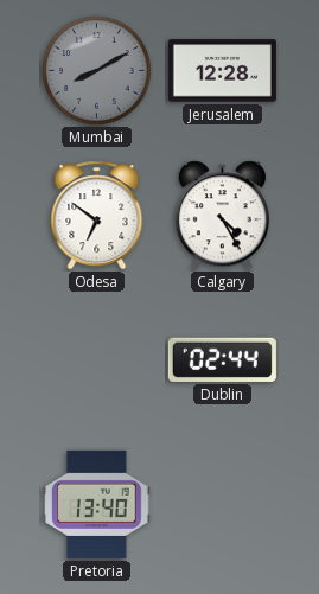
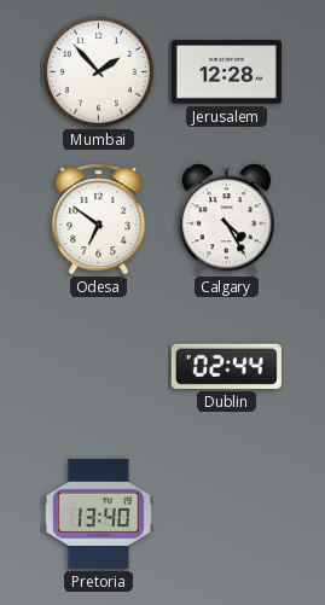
Mumbai: 8:10 -> 1:53
Mumbai dial: grey -> white
